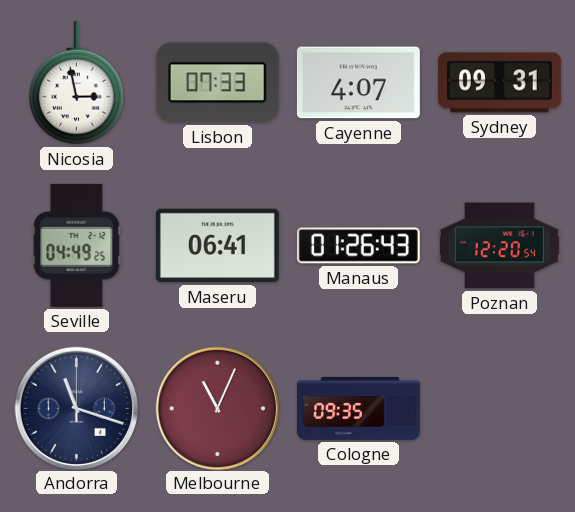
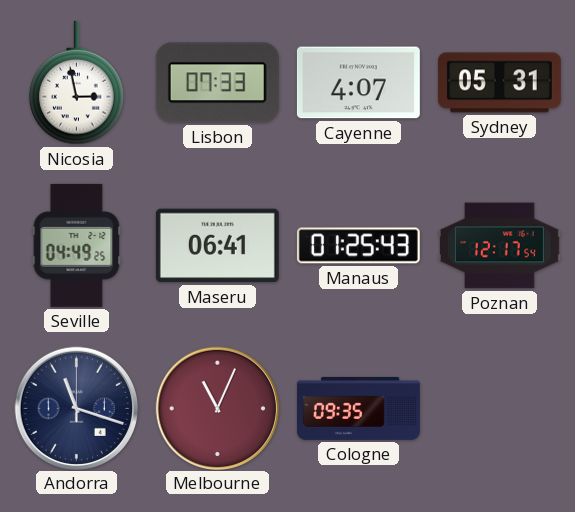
Sydney: 09:31 -> 05:31
Manaus: 01:26 -> 01:25
Poznan: 12:20 -> 12:17
